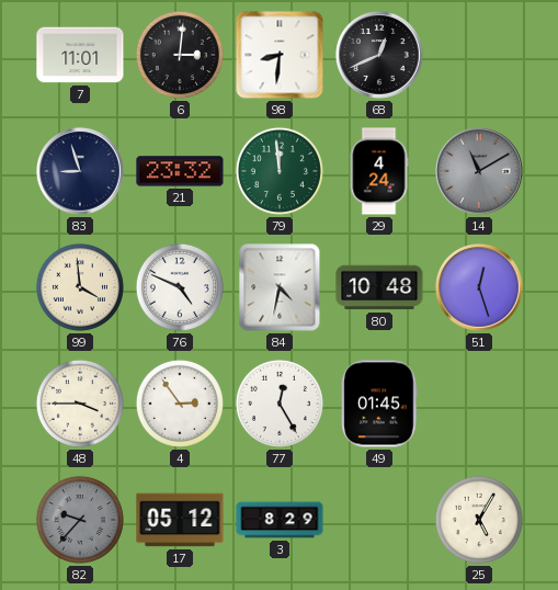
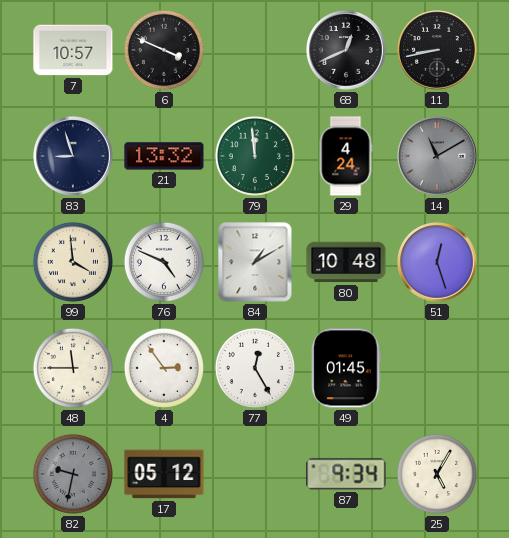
7: 11:01 -> 10:57
6: 3:01 -> 3:49
98: 8:31 -> none
11: none -> 8:43
21: 23:32 -> 13:32
84: 4:32 -> 1:10
48: 3:45 -> 11:45
82: 9:37 -> 9:32
3: 8:29 -> none
87: none -> 9:34
